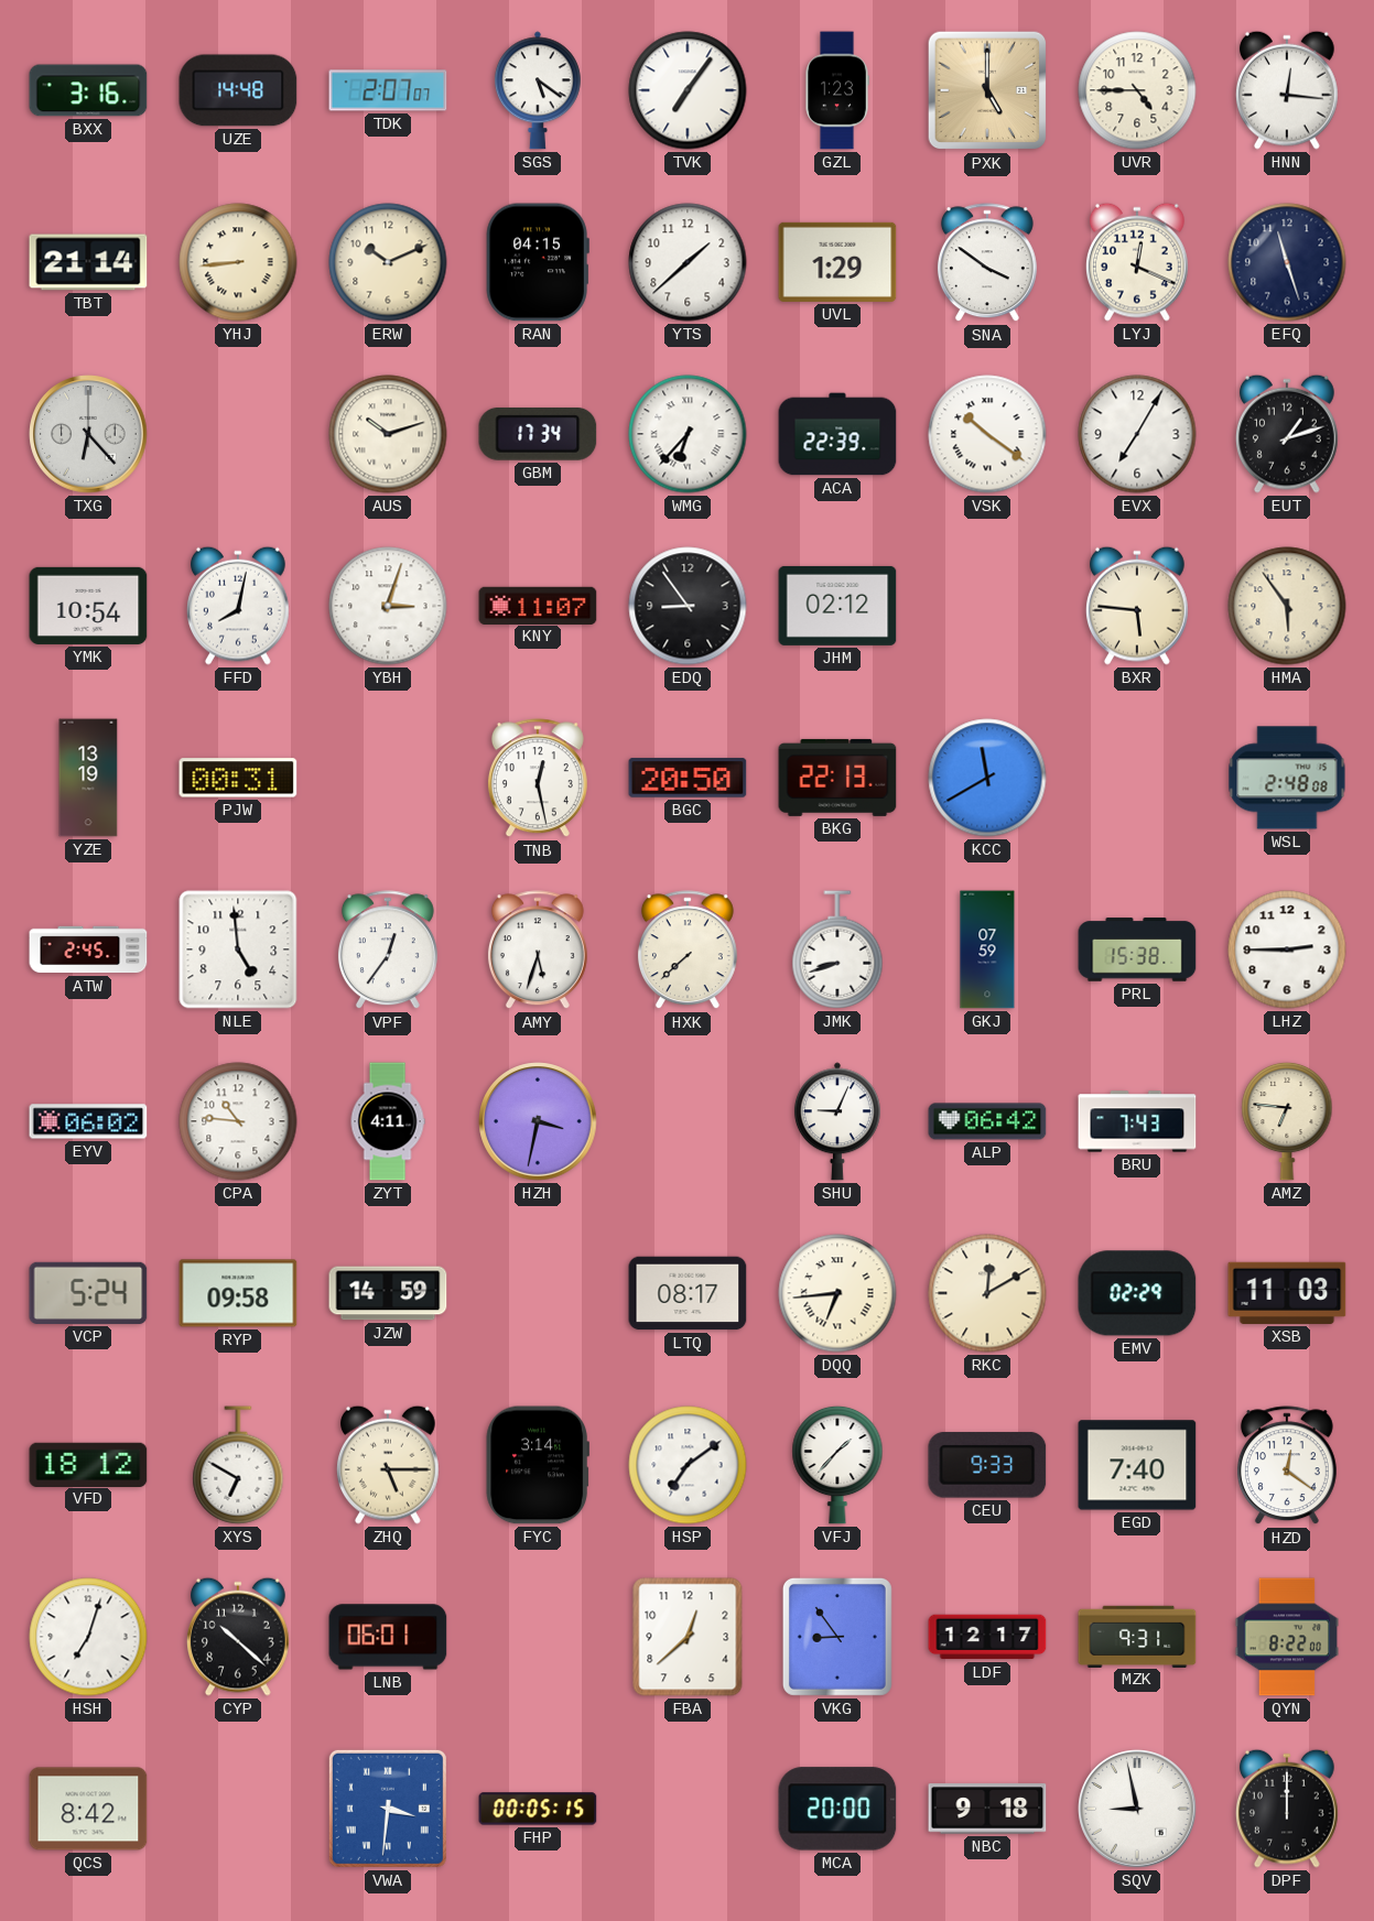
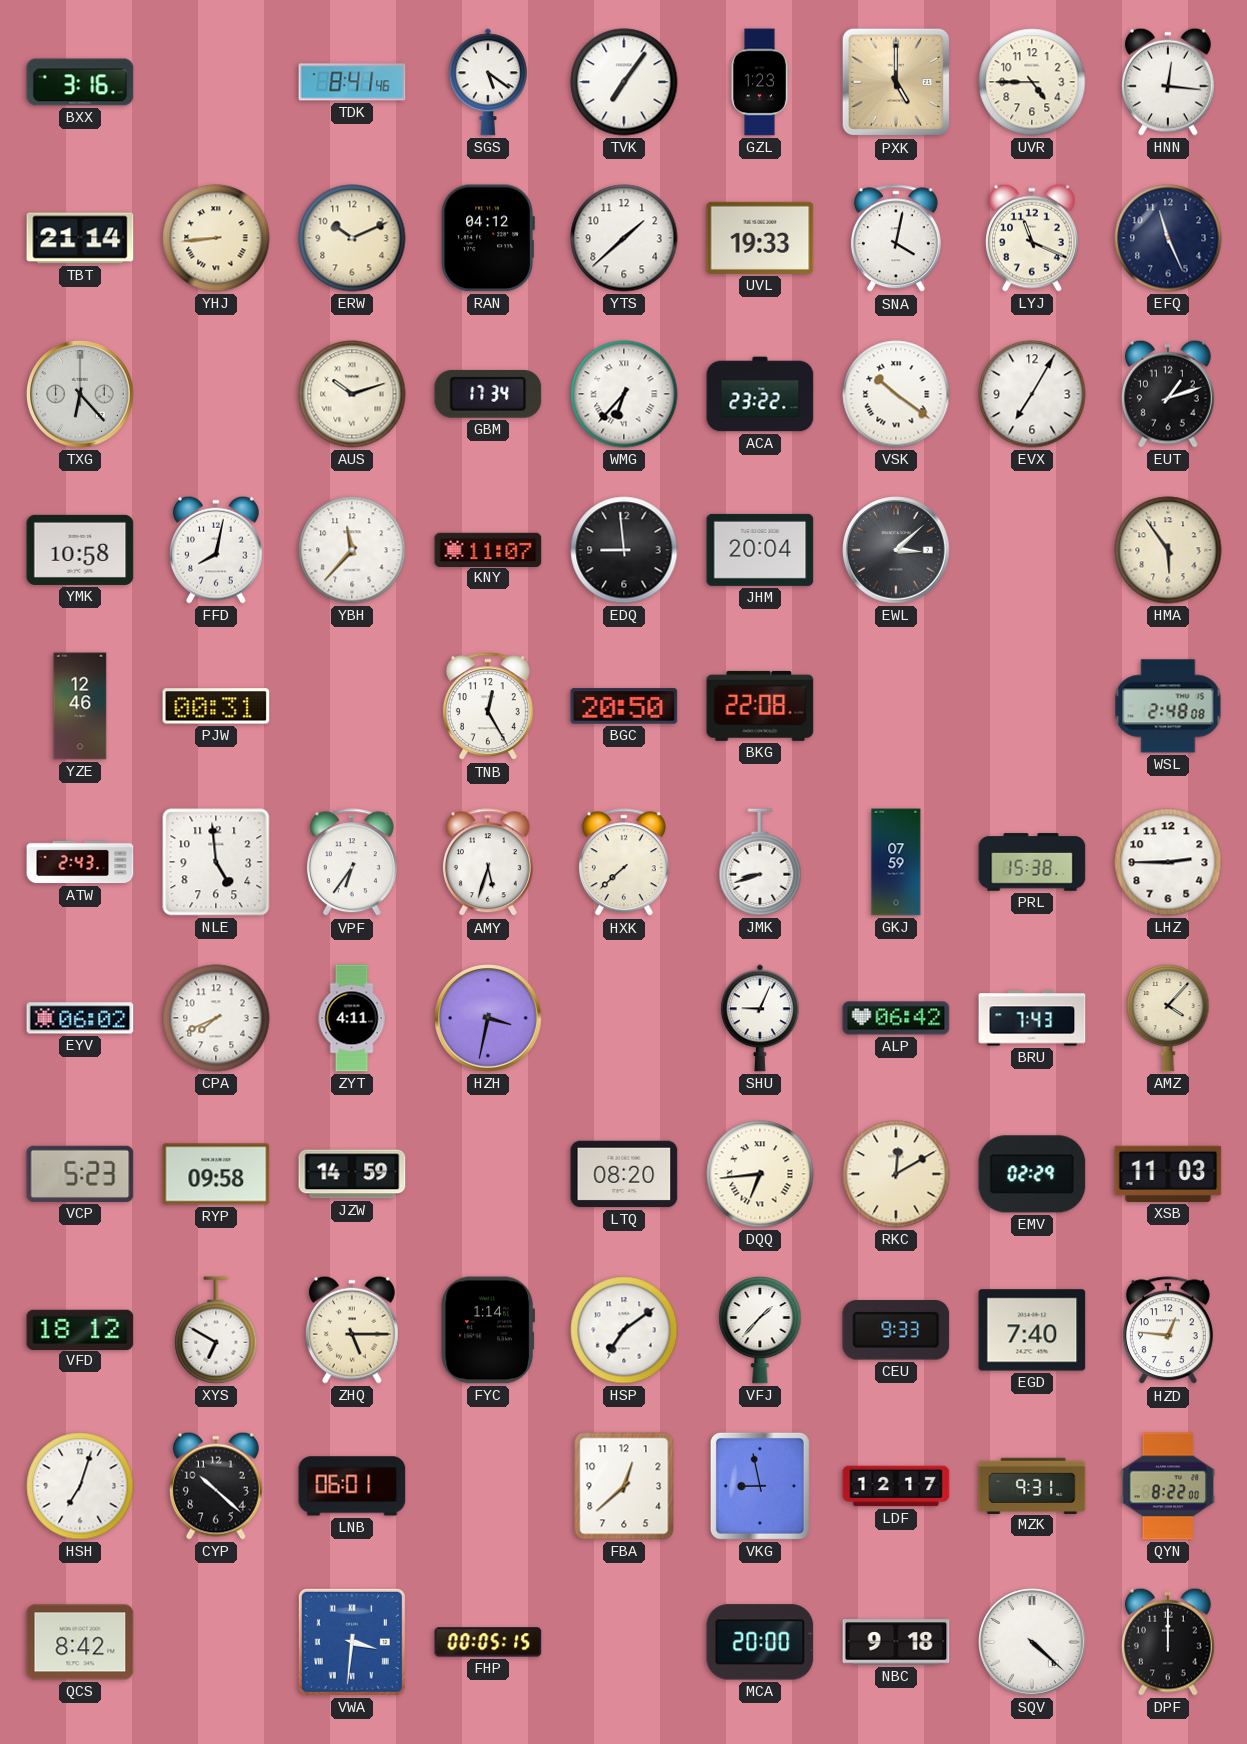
UZE: 14:48 -> none
TDK: 2:07 -> 8:41
RAN: 04:15 -> 04:12
UVL: 1:29 -> 19:33
SNA: 3:51 -> 4:02
LYJ: 12:19 -> 11:19
EFQ: 11:27 -> 11:26
ACA: 22:39 -> 23:22
YMK: 10:54 -> 10:58
YBH: 3:03 -> 11:37
EDQ: 8:54 -> 8:59
JHM: 02:12 -> 20:04
EWL: none -> 3:08
BXR: 5:46 -> none
YZE: 13:19 -> 12:46
TNB: 12:28 -> 12:25
BKG: 22:13 -> 22:08
KCC: 11:40 -> none
ATW: 2:45 -> 2:43
VPF: 12:36 -> 6:36
CPA: 10:46 -> 7:41
AMZ: 6:46 -> 4:07
VCP: 5:24 -> 5:23
LTQ: 08:17 -> 08:20
FYC: 3:14 -> 1:14
HZD: 12:21 -> 12:46
VKG: 8:54 -> 8:58
SQV: 8:58 -> 4:22
